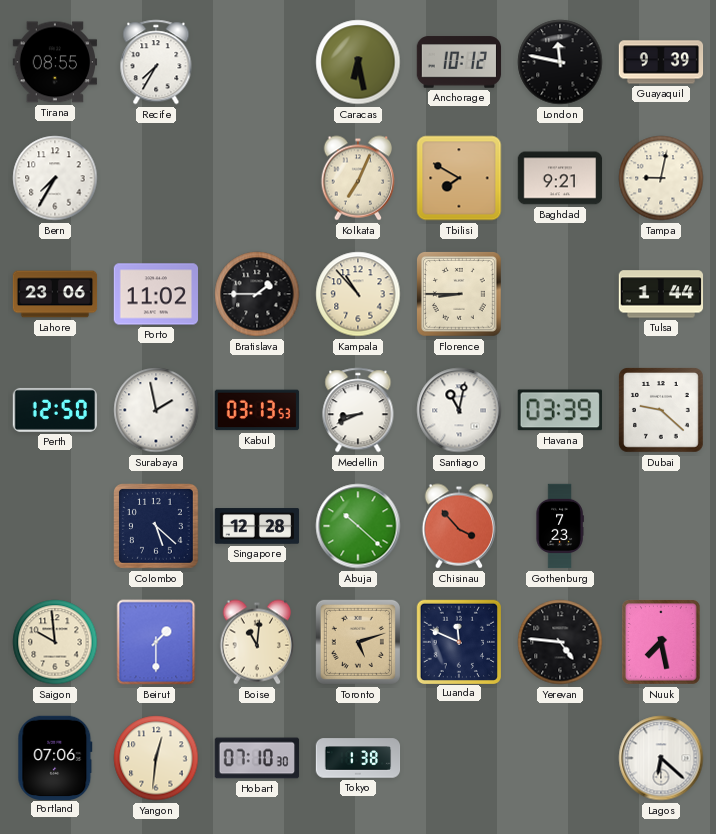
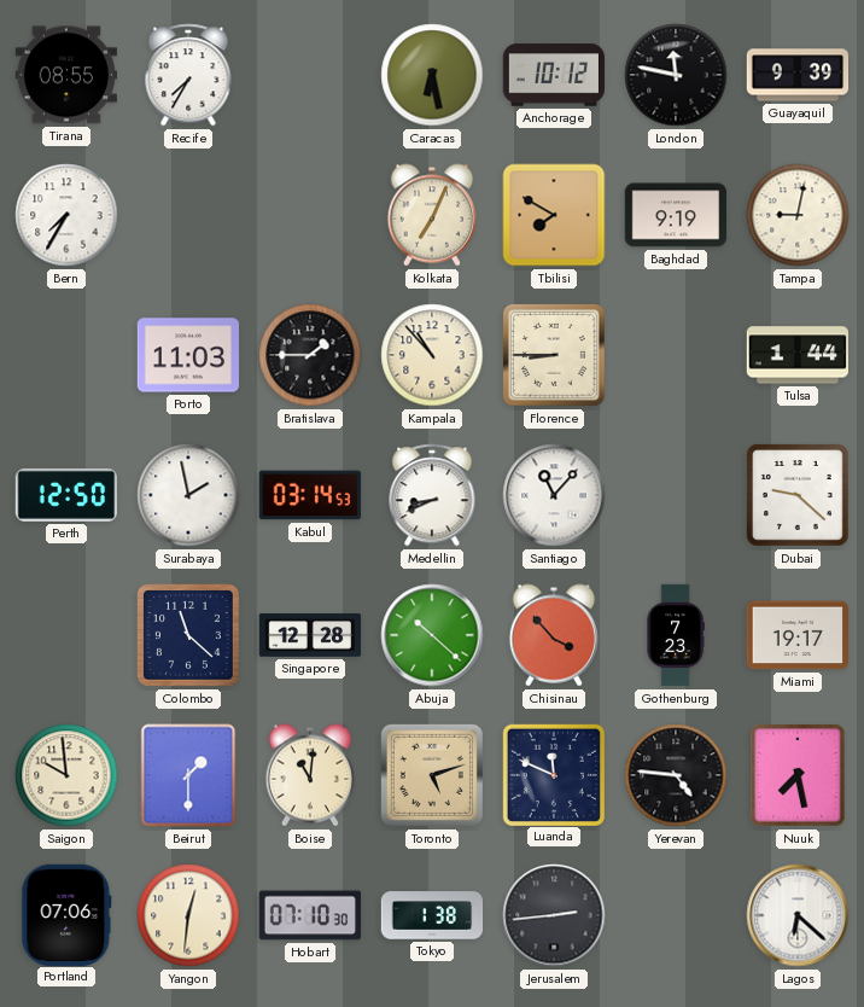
Baghdad: 9:21 -> 9:19
Lahore: 23:06 -> none
Porto: 11:02 -> 11:03
Kabul: 03:13 -> 03:14
Santiago: 11:02 -> 11:07
Havana: 03:39 -> none
Colombo: 5:22 -> 11:22
Miami: none -> 19:17
Jerusalem: none -> 2:44
